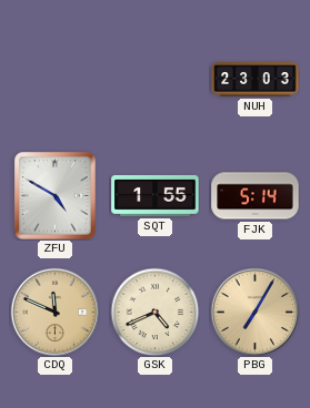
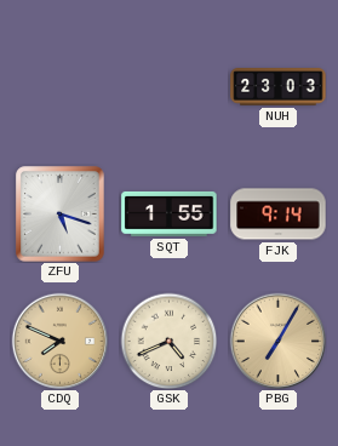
ZFU: 4:50 -> 5:18
FJK: 5:14 -> 9:14
CDQ: 11:49 -> 7:49
